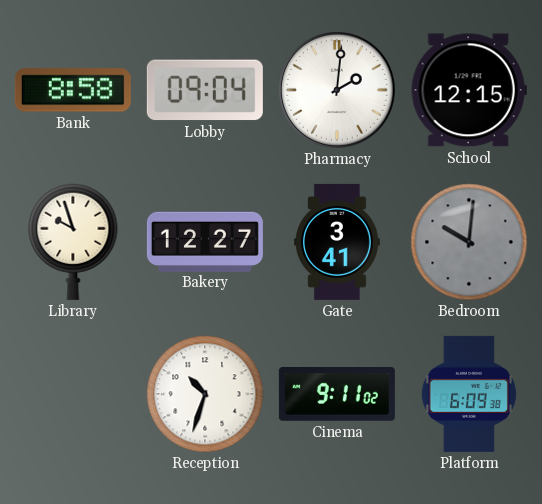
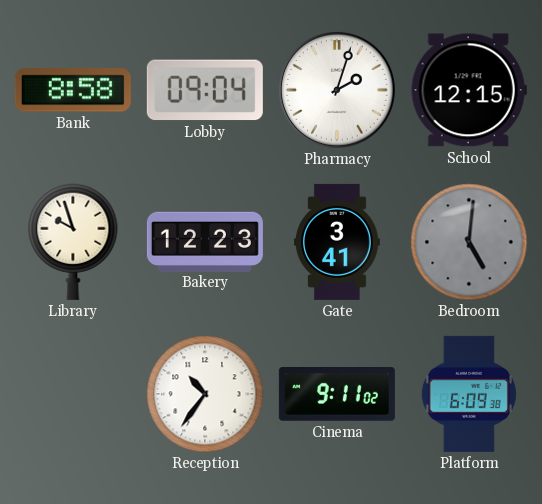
Pharmacy: 2:01 -> 2:03
Bakery: 12:27 -> 12:23
Bedroom: 10:01 -> 5:01
Reception: 10:33 -> 10:36
